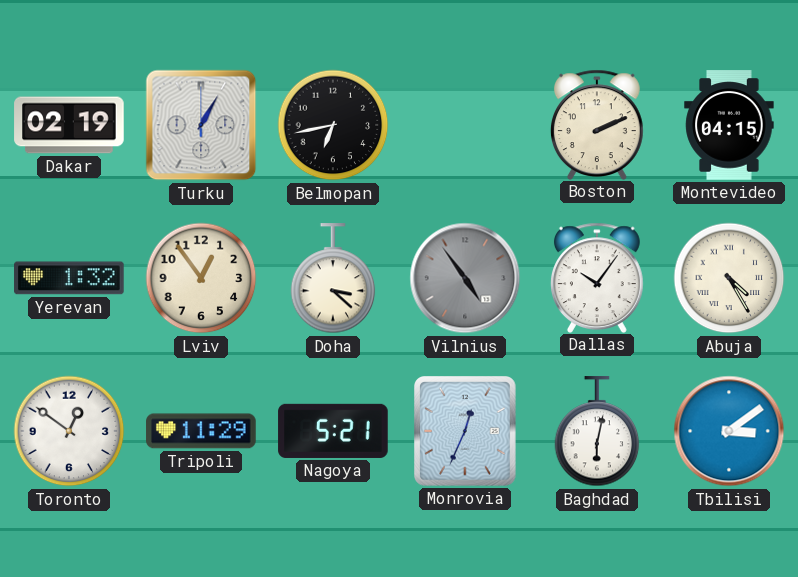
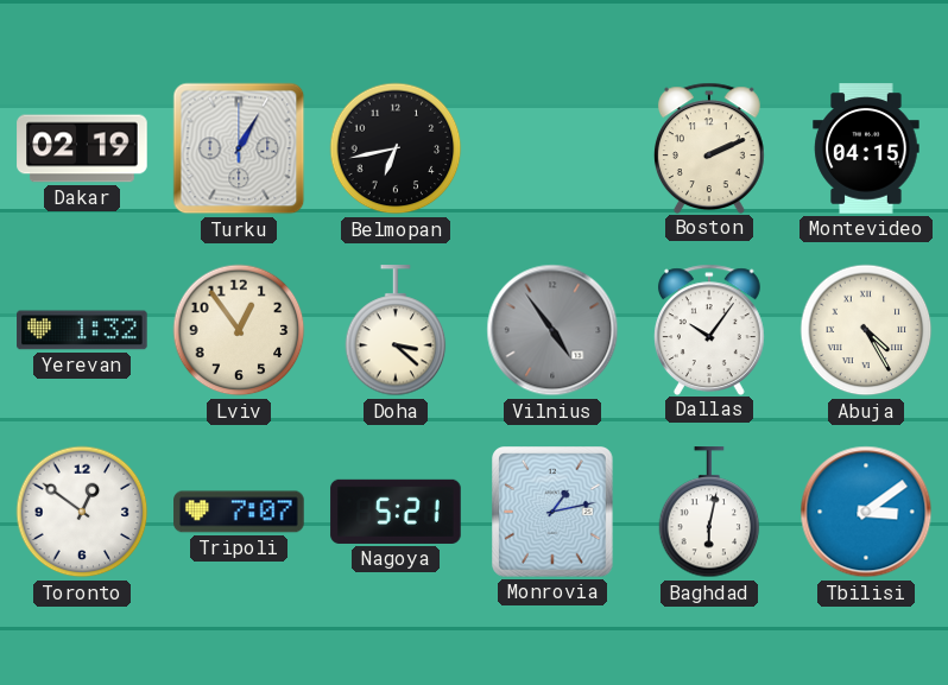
Tripoli: 11:29 -> 7:07
Monrovia: 12:34 -> 1:13
